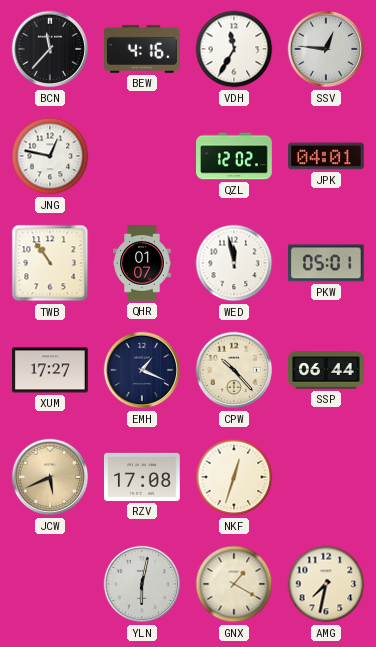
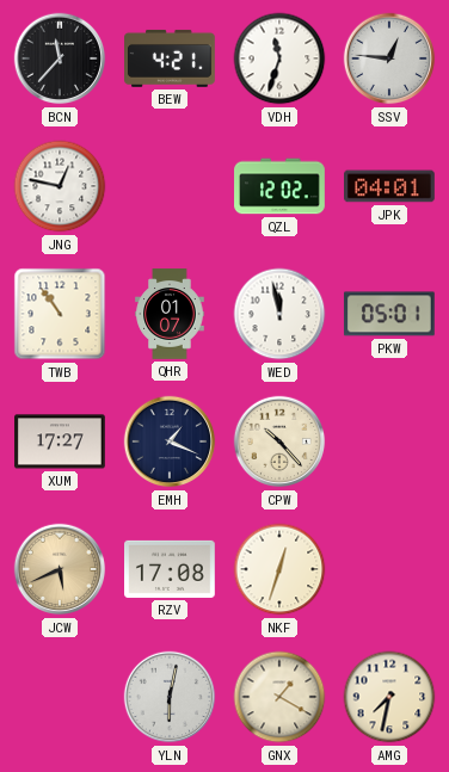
BEW: 4:16 -> 4:21
VDH: 11:35 -> 11:33
SSP: 06:44 -> none
